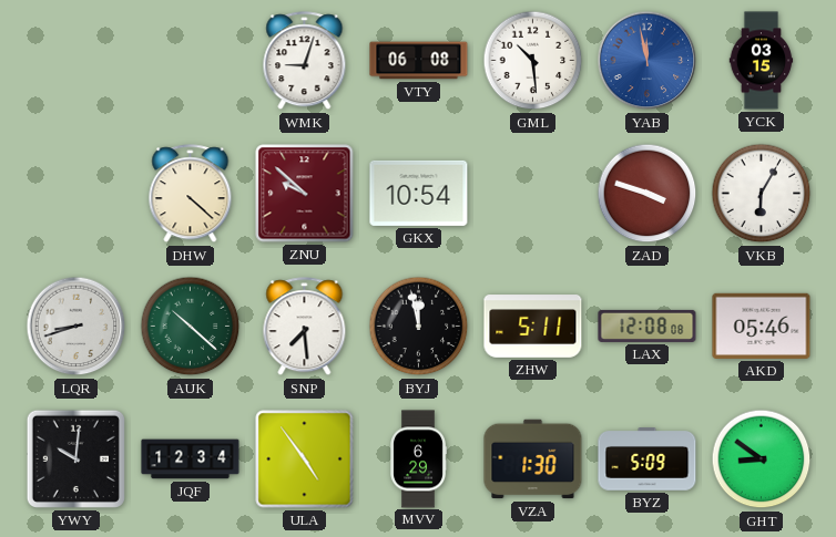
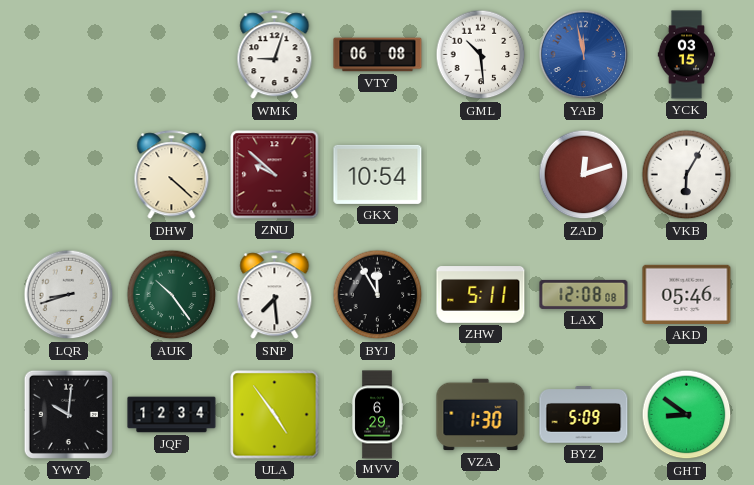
ZAD: 3:48 -> 12:12
AUK: 10:22 -> 10:24
BYJ: 11:58 -> 11:55
